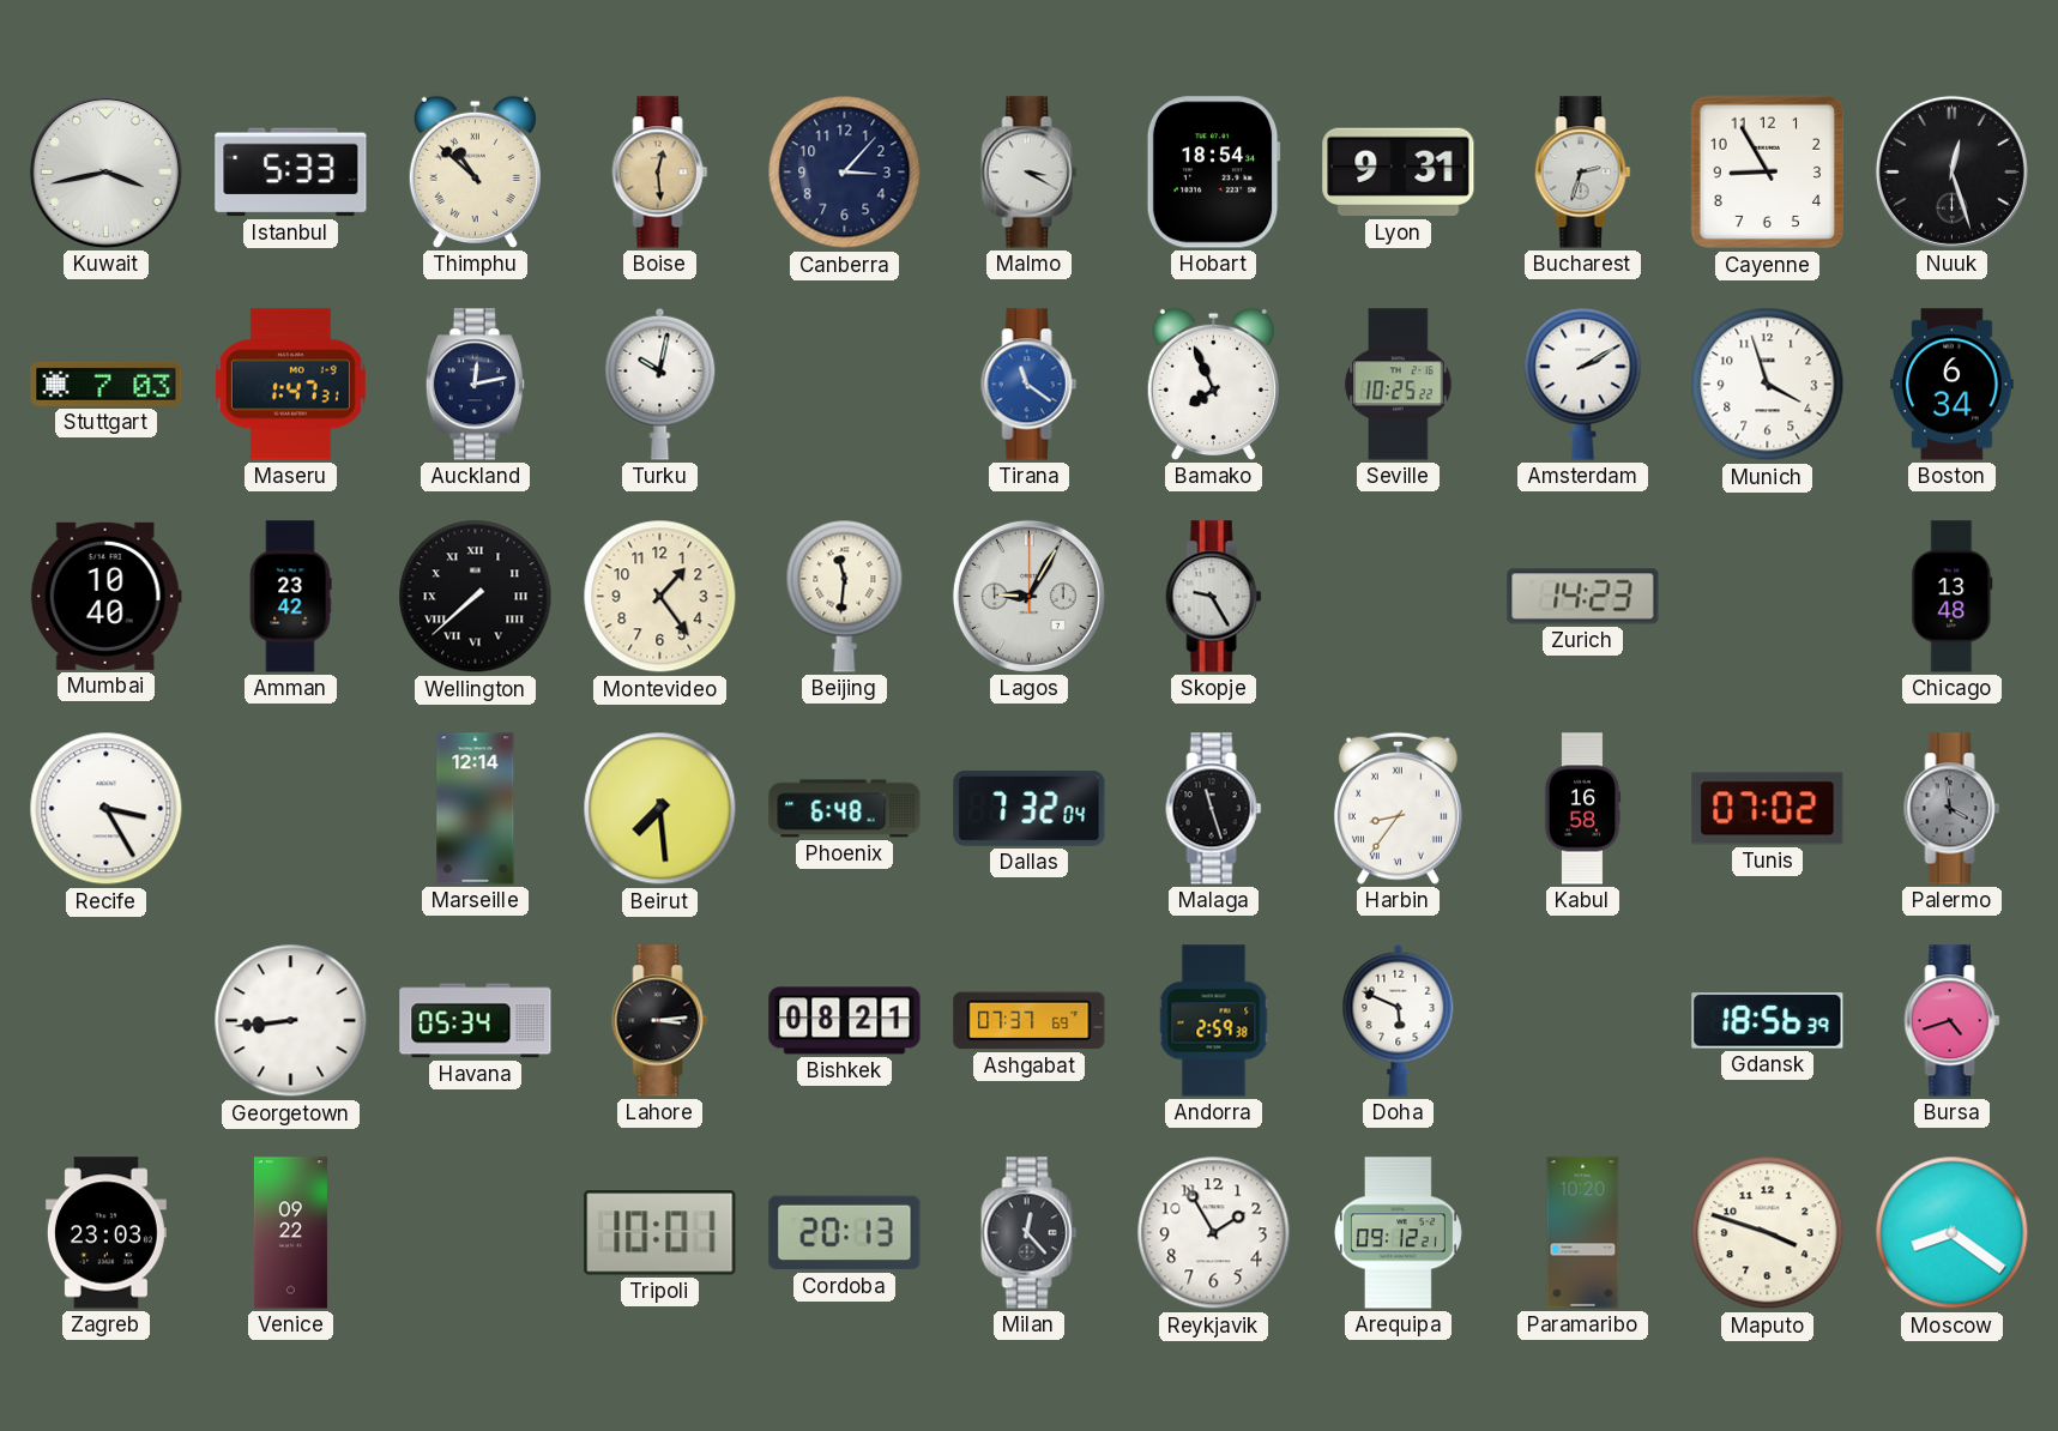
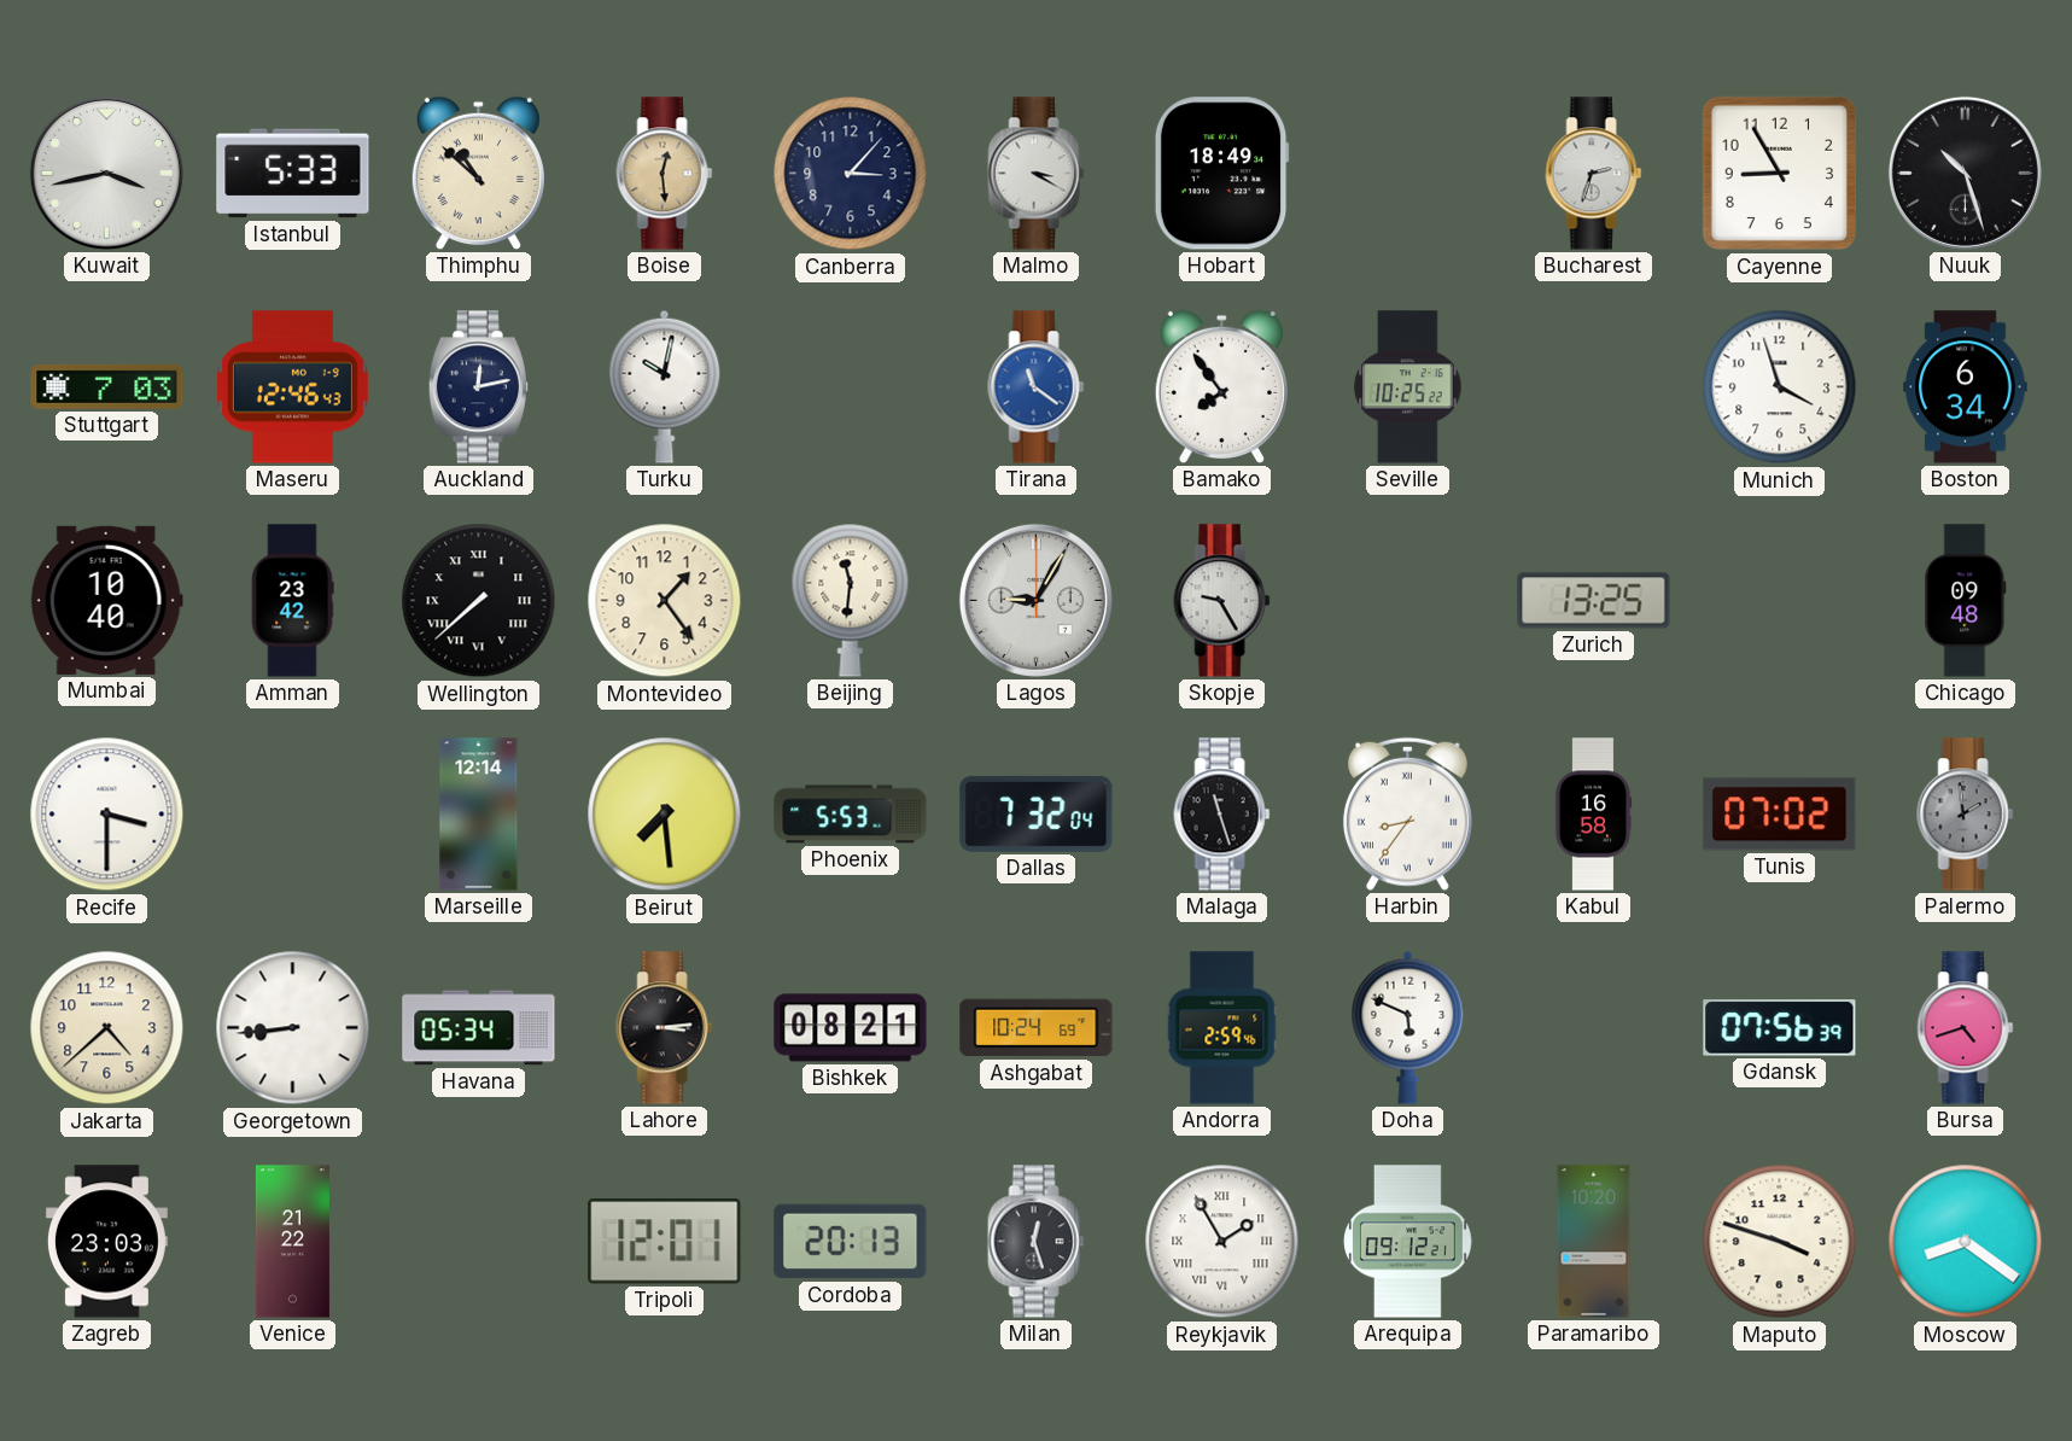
Hobart: 18:54 -> 18:49
Lyon: 9:31 -> none
Nuuk: 12:27 -> 10:27
Maseru: 1:47 -> 12:46
Bamako: 7:56 -> 7:54
Amsterdam: 2:10 -> none
Zurich: 14:23 -> 13:25
Chicago: 13:48 -> 09:48
Recife: 3:25 -> 3:30
Phoenix: 6:48 -> 5:53
Palermo: 3:59 -> 1:59
Jakarta: none -> 4:38
Ashgabat: 07:37 -> 10:24
Andorra: 2:59:38 -> 2:59:46
Gdansk: 18:56 -> 07:56
Venice: 09:22 -> 21:22
Tripoli: 10:01 -> 12:01
Milan: 12:23 -> 12:27
Reykjavik numerals: Arabic -> Roman
